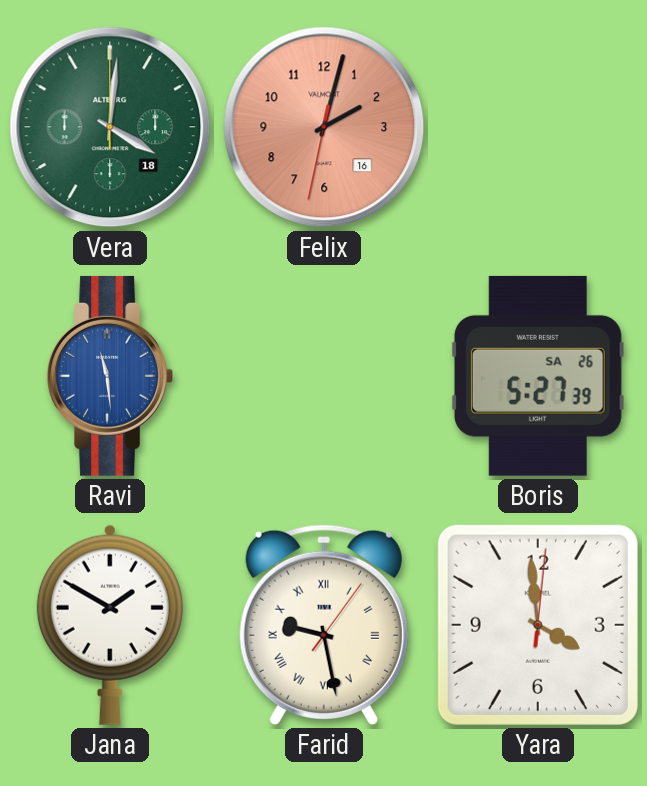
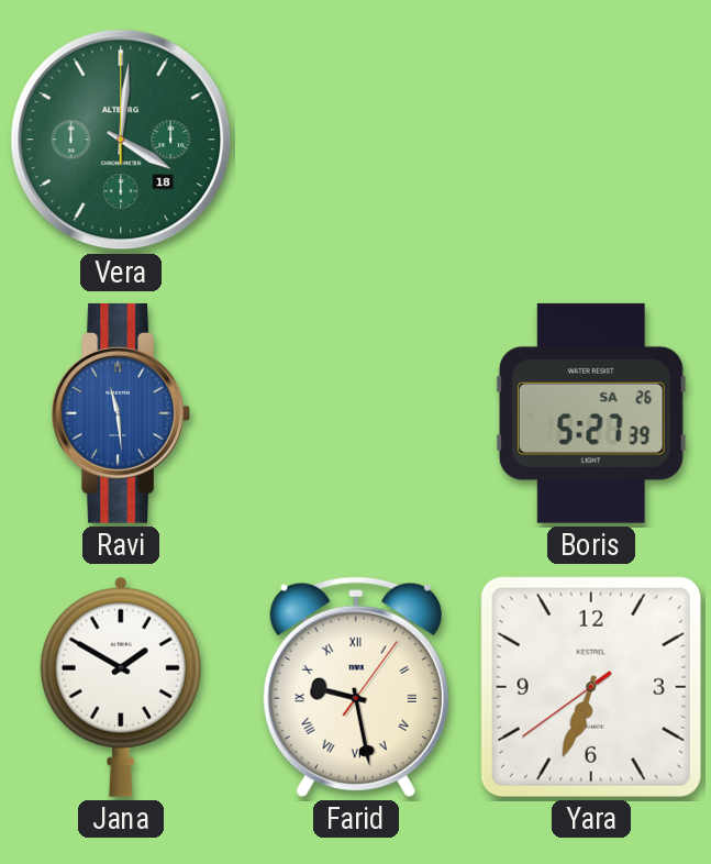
Felix: 2:02 -> none
Yara: 3:59 -> 6:33
